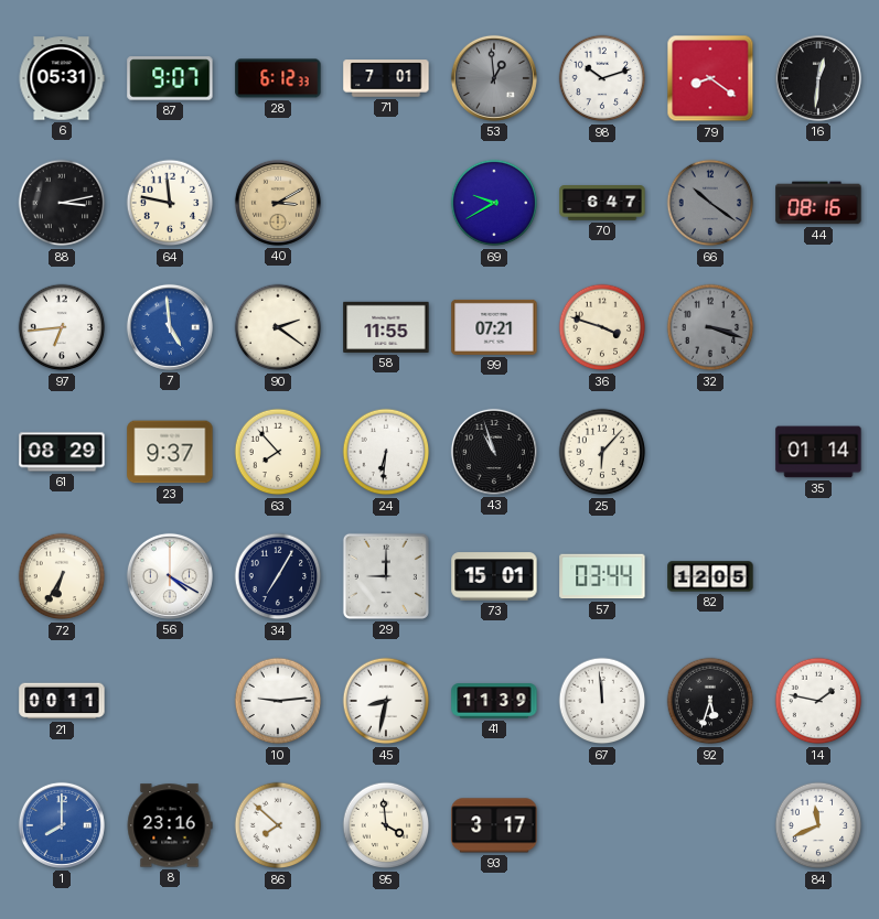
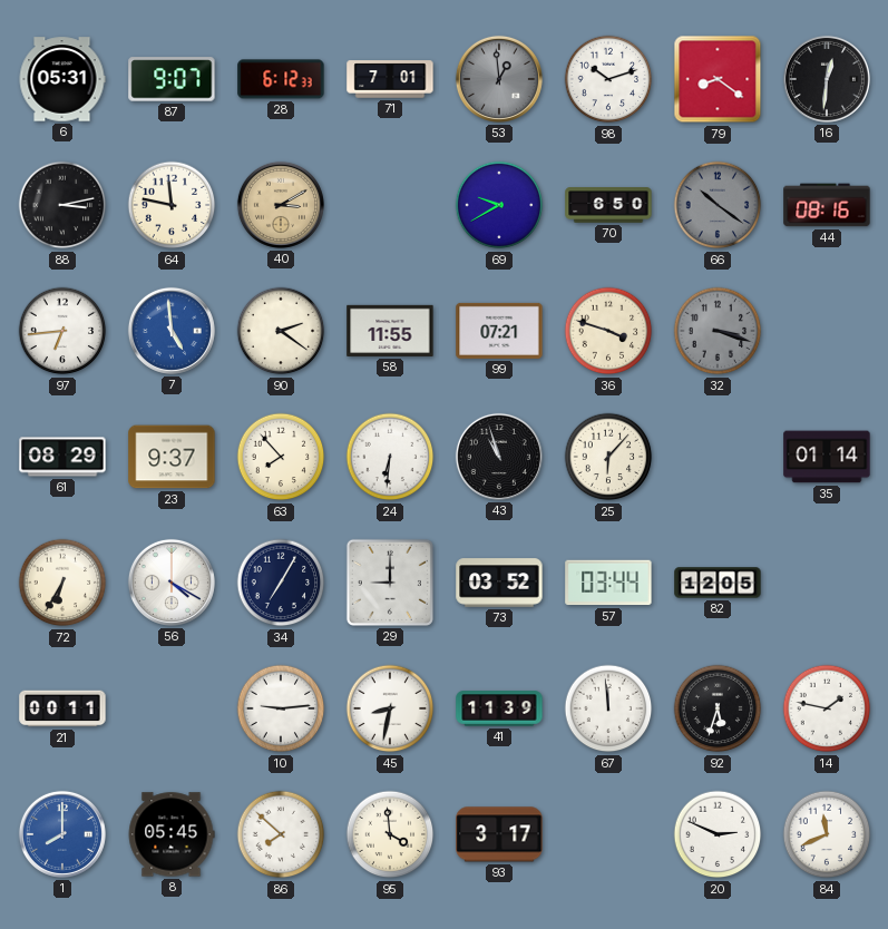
70: 6:47 -> 6:50
73: 15:01 -> 03:52
8: 23:16 -> 05:45
20: none -> 2:49
